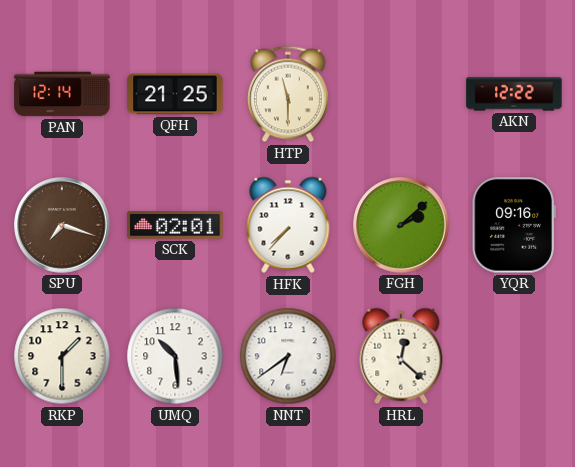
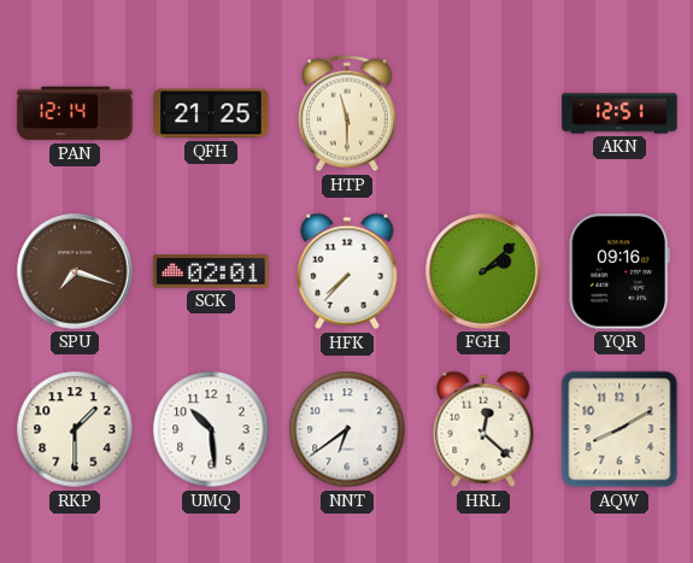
AKN: 12:22 -> 12:51
AQW: none -> 8:10
